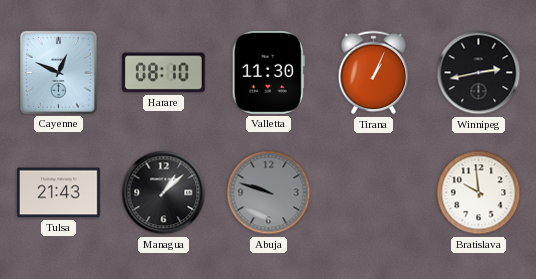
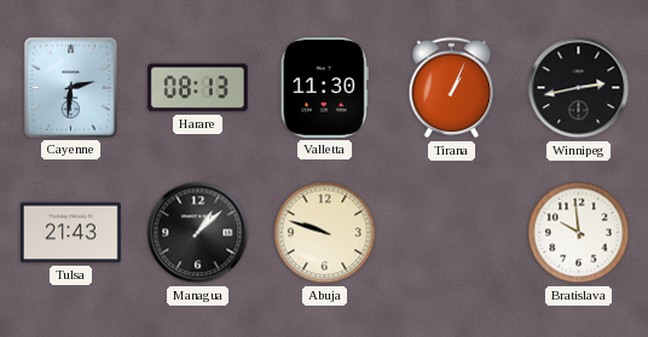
Cayenne: 12:49 -> 2:31
Harare: 08:10 -> 08:13
Abuja dial: grey -> cream
